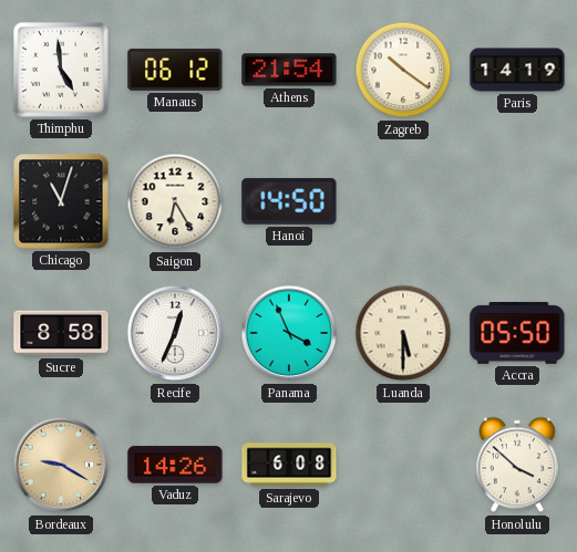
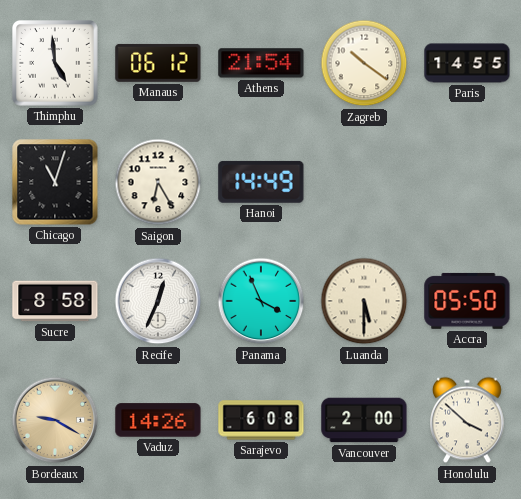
Paris: 14:19 -> 14:55
Hanoi: 14:50 -> 14:49
Vancouver: none -> 2:00
